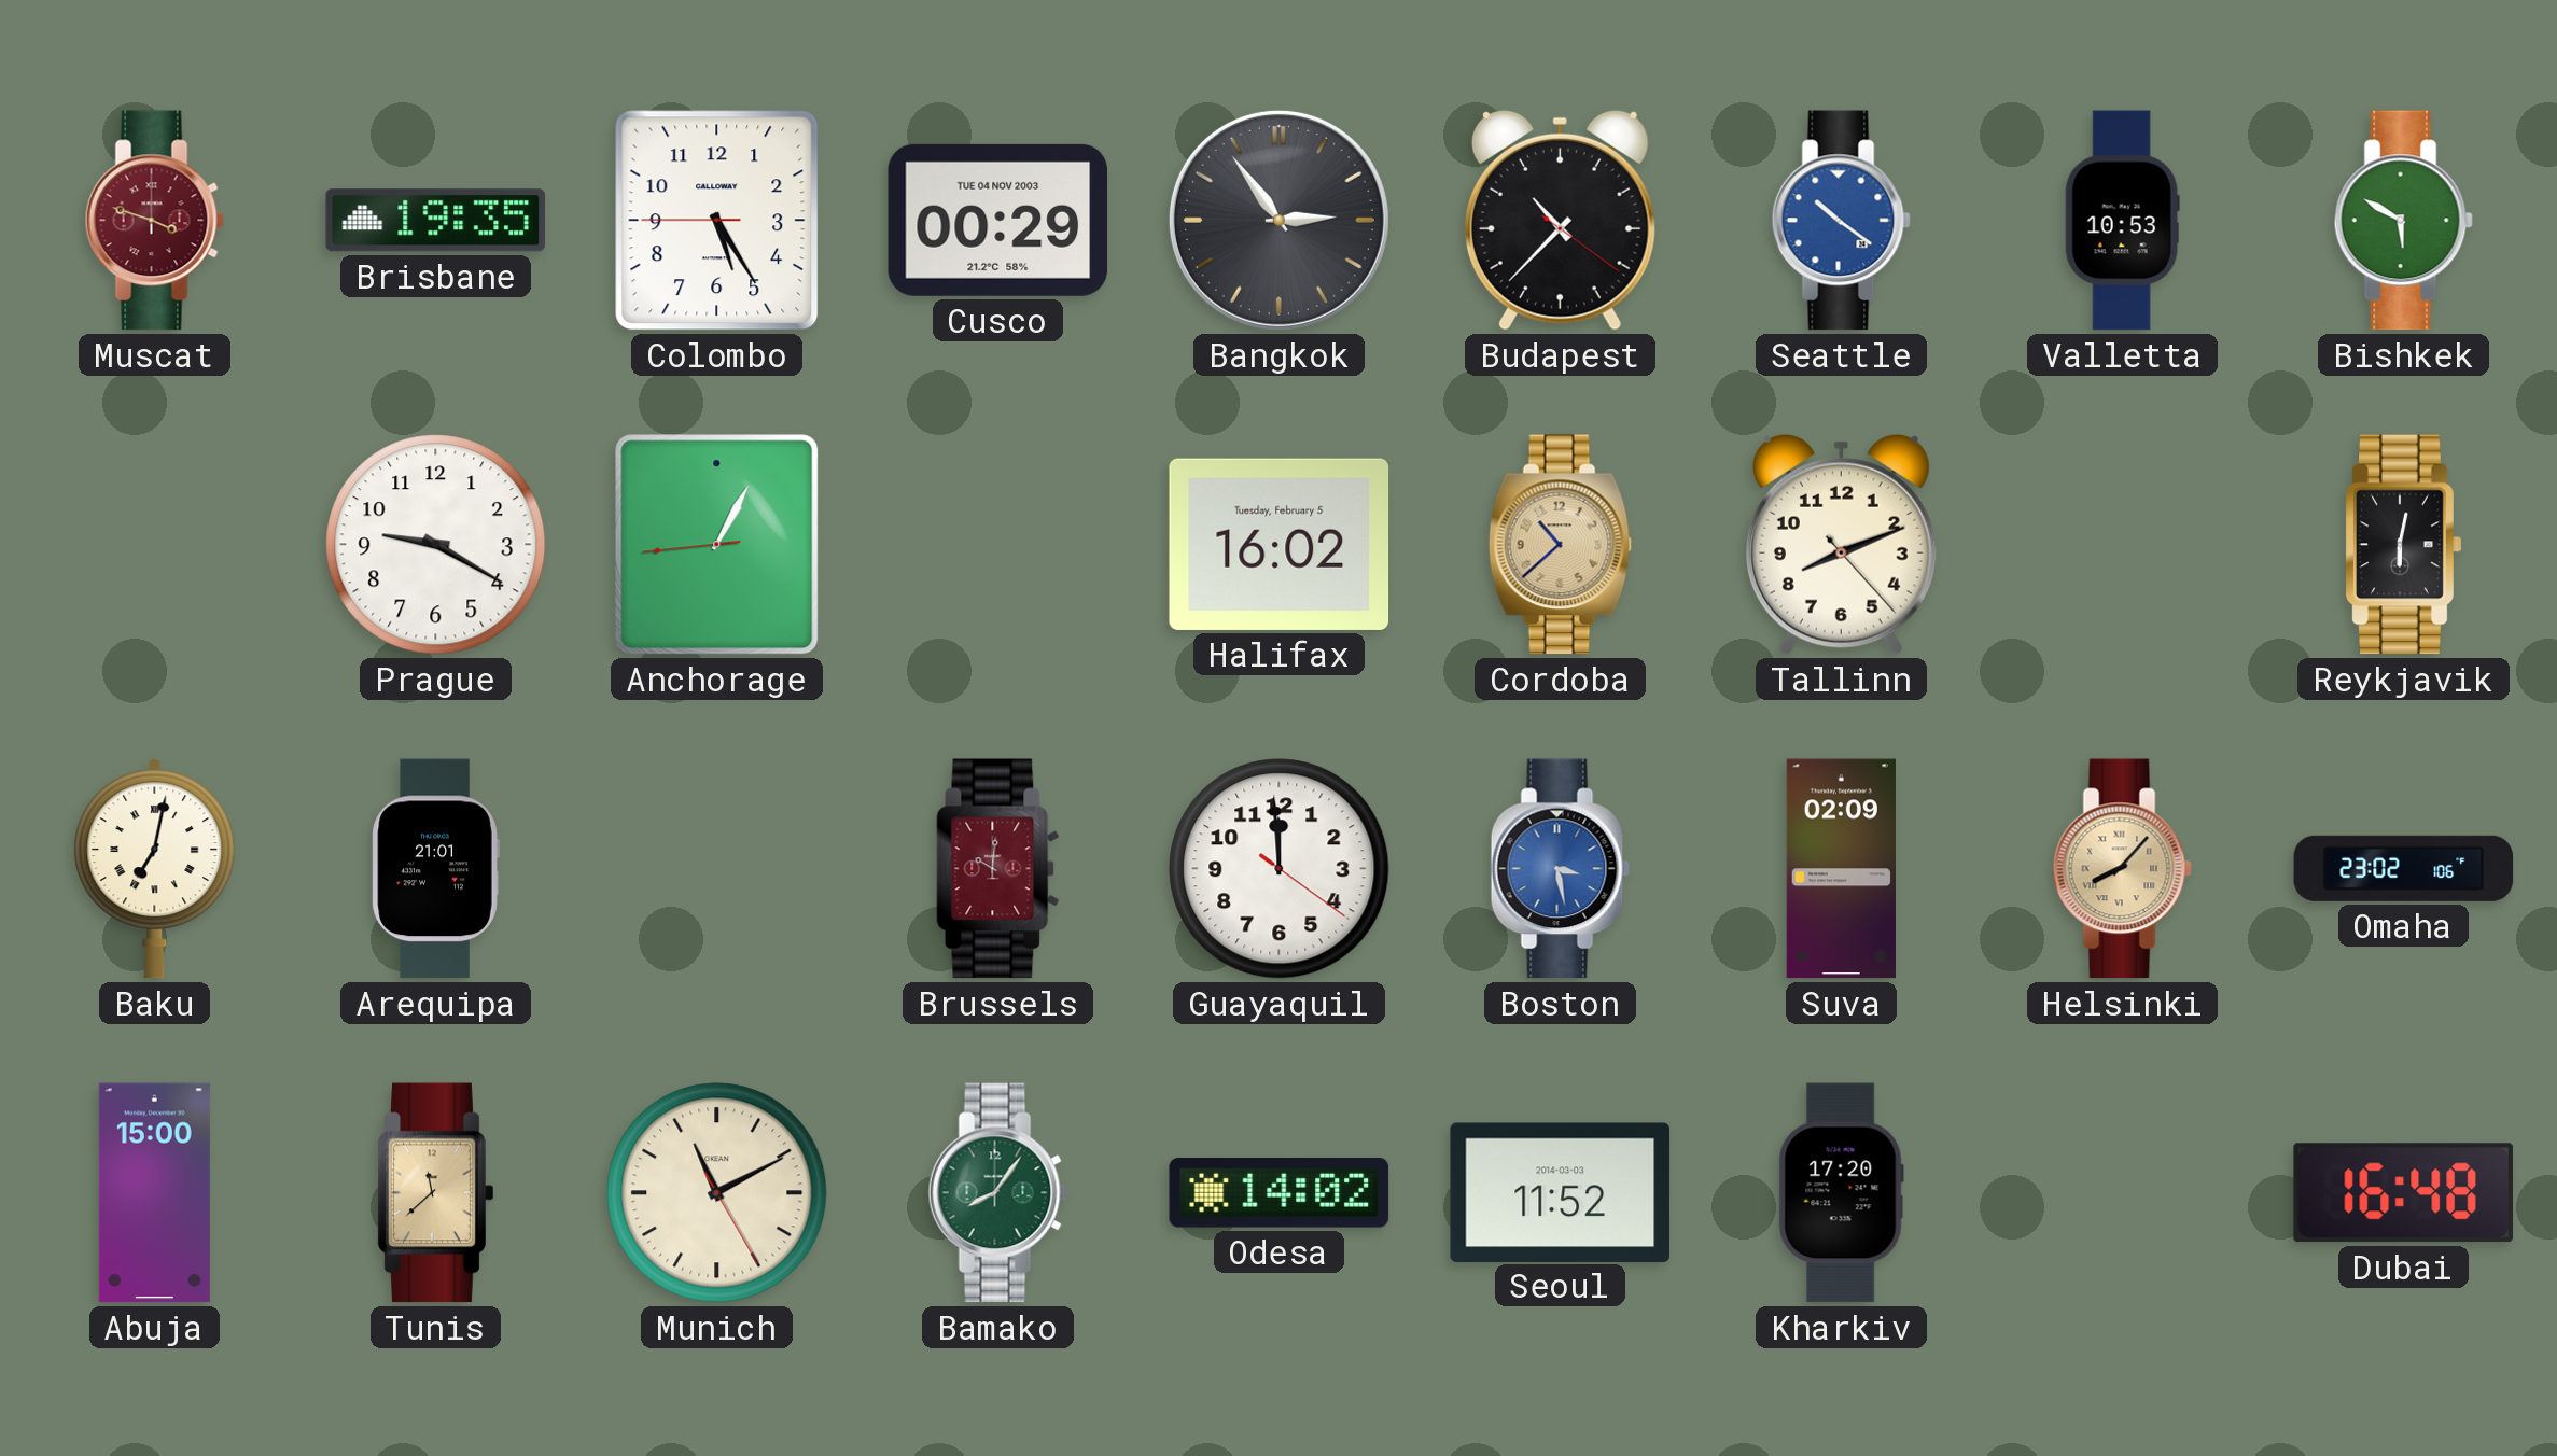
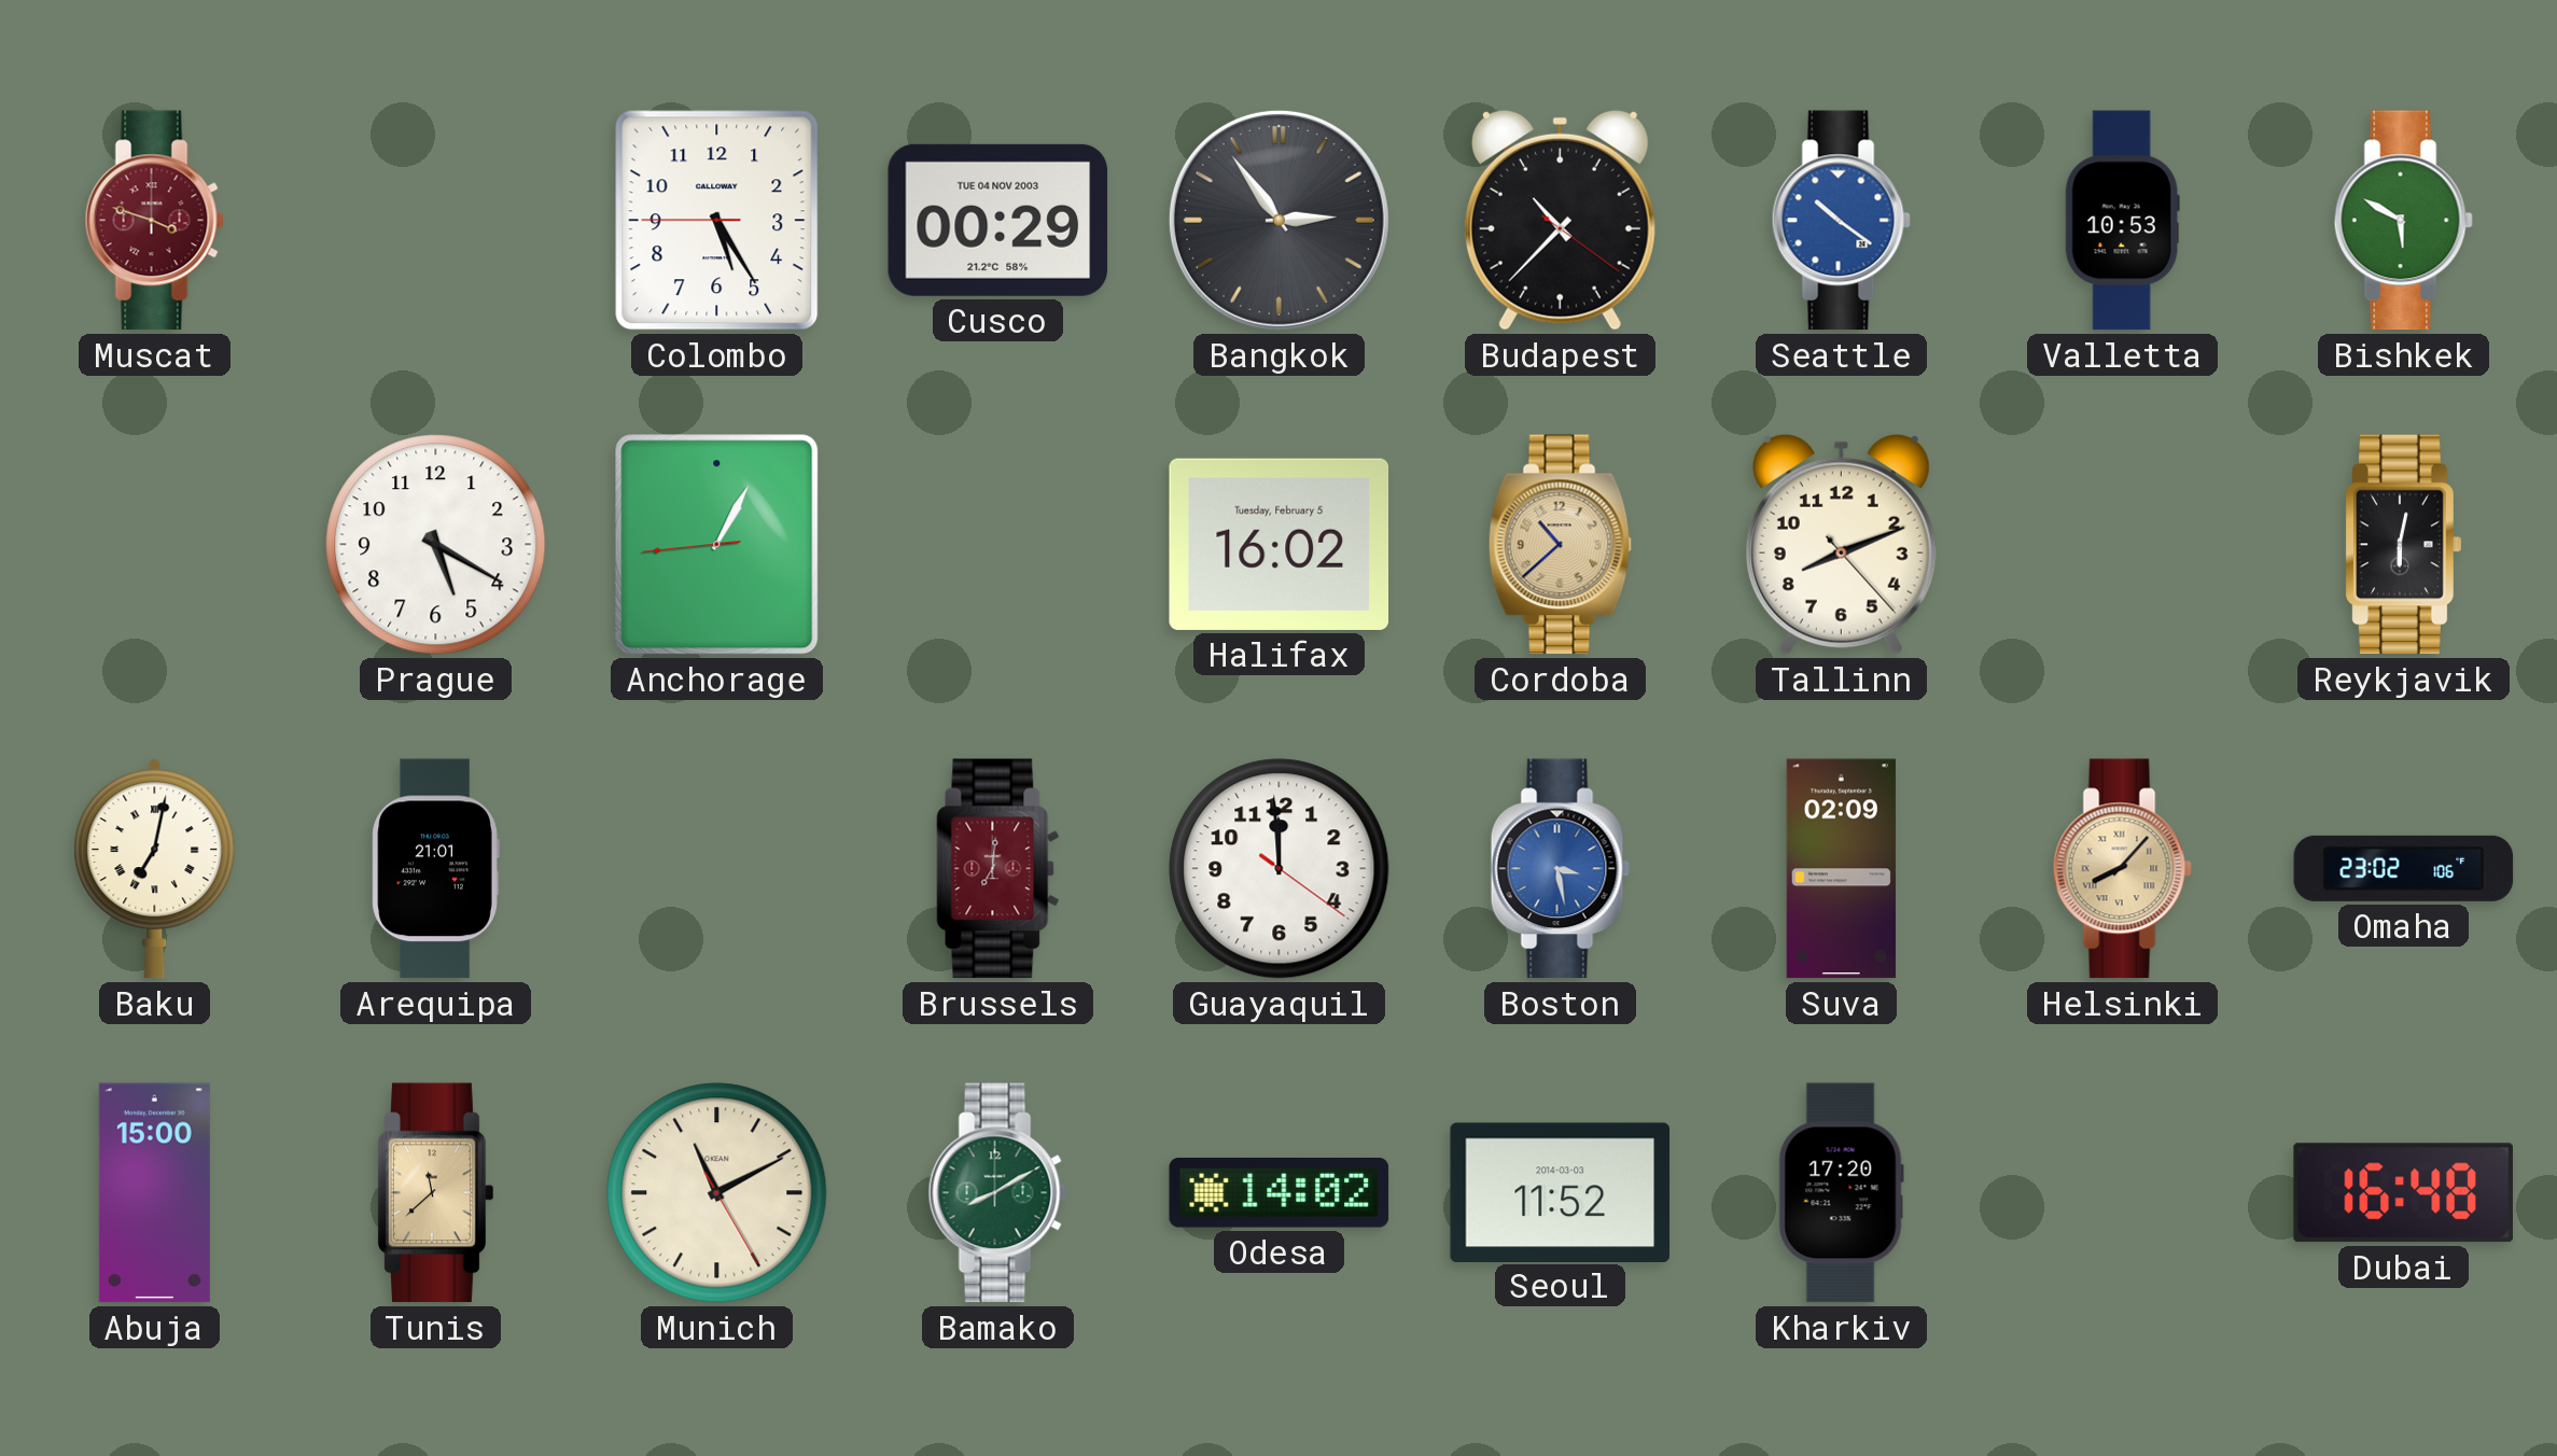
Brisbane: 19:35 -> none
Prague: 9:20 -> 5:20
Brussels: 10:01 -> 7:01
Bamako: 8:06 -> 8:10
